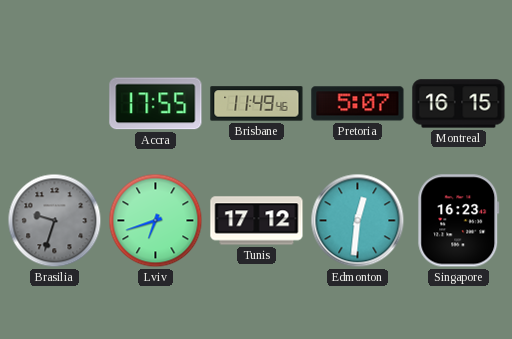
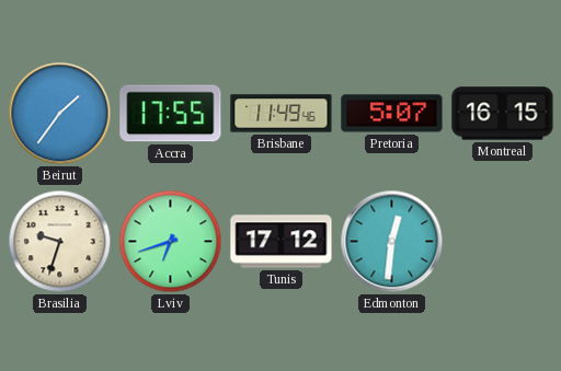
Beirut: none -> 1:36
Brasilia dial: grey -> cream
Singapore: 16:23 -> none
